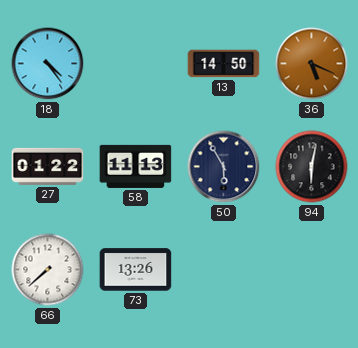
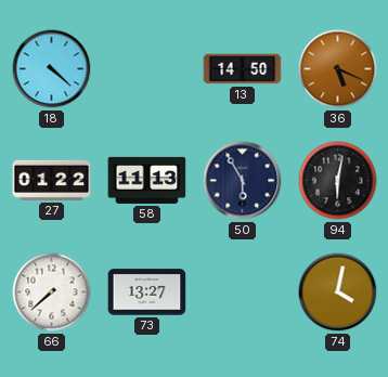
18: 4:24 -> 4:22
73: 13:26 -> 13:27
74: none -> 4:02
